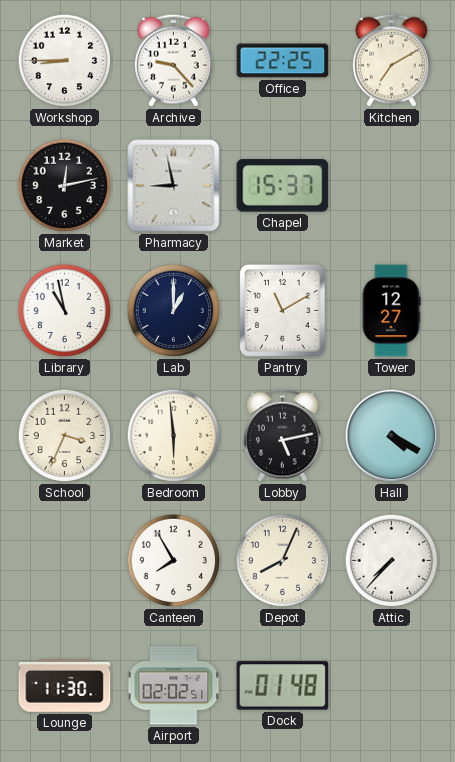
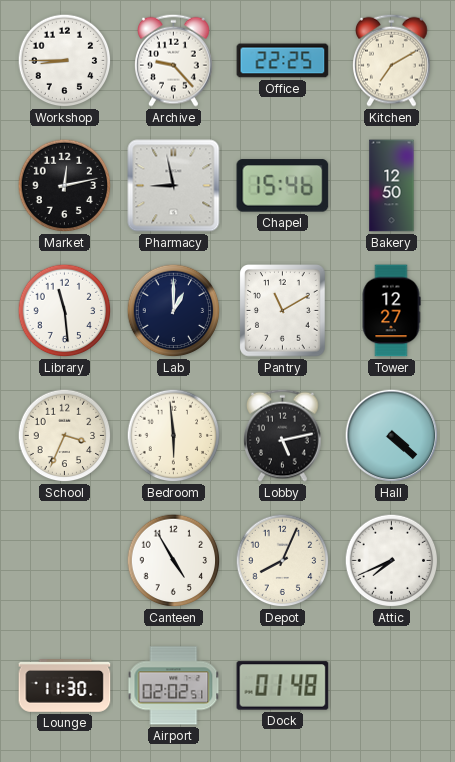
Chapel: 15:37 -> 15:46
Bakery: none -> 12:50
Library: 10:58 -> 11:29
Hall: 4:20 -> 4:22
Canteen: 7:55 -> 4:55
Attic: 7:37 -> 7:41
